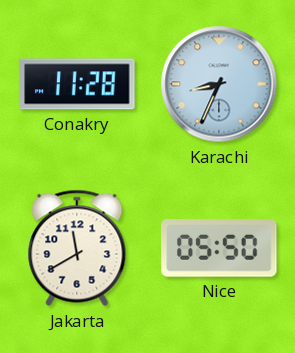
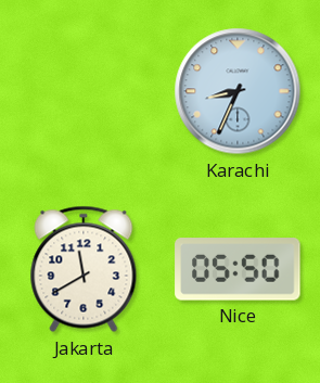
Conakry: 11:28 -> none
